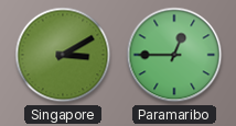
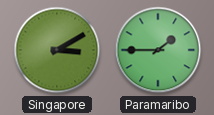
Paramaribo: 12:45 -> 1:45
